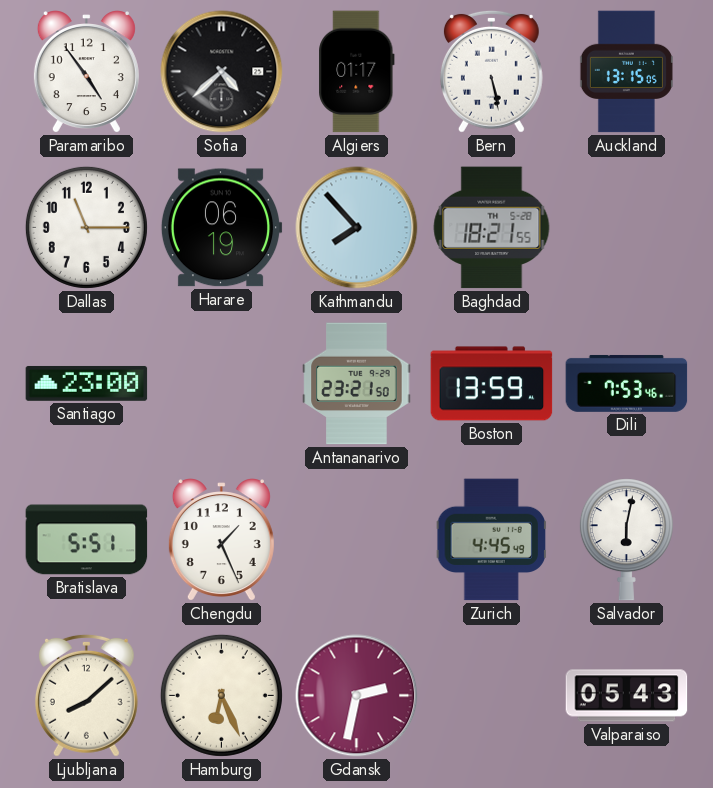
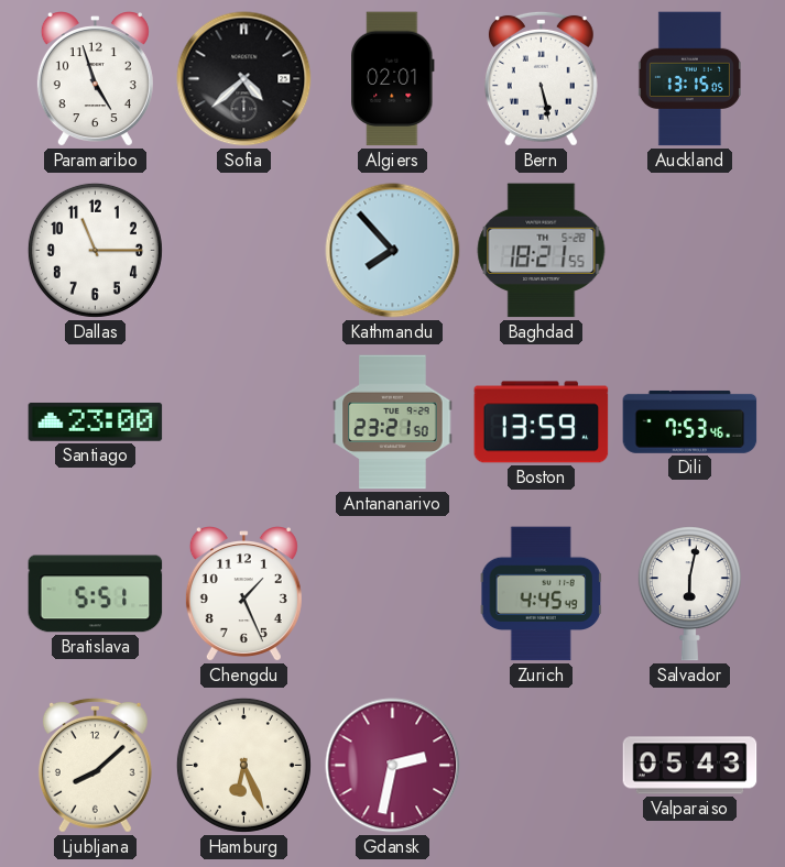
Paramaribo: 4:54 -> 4:57
Algiers: 01:17 -> 02:01
Harare: 06:19 -> none
